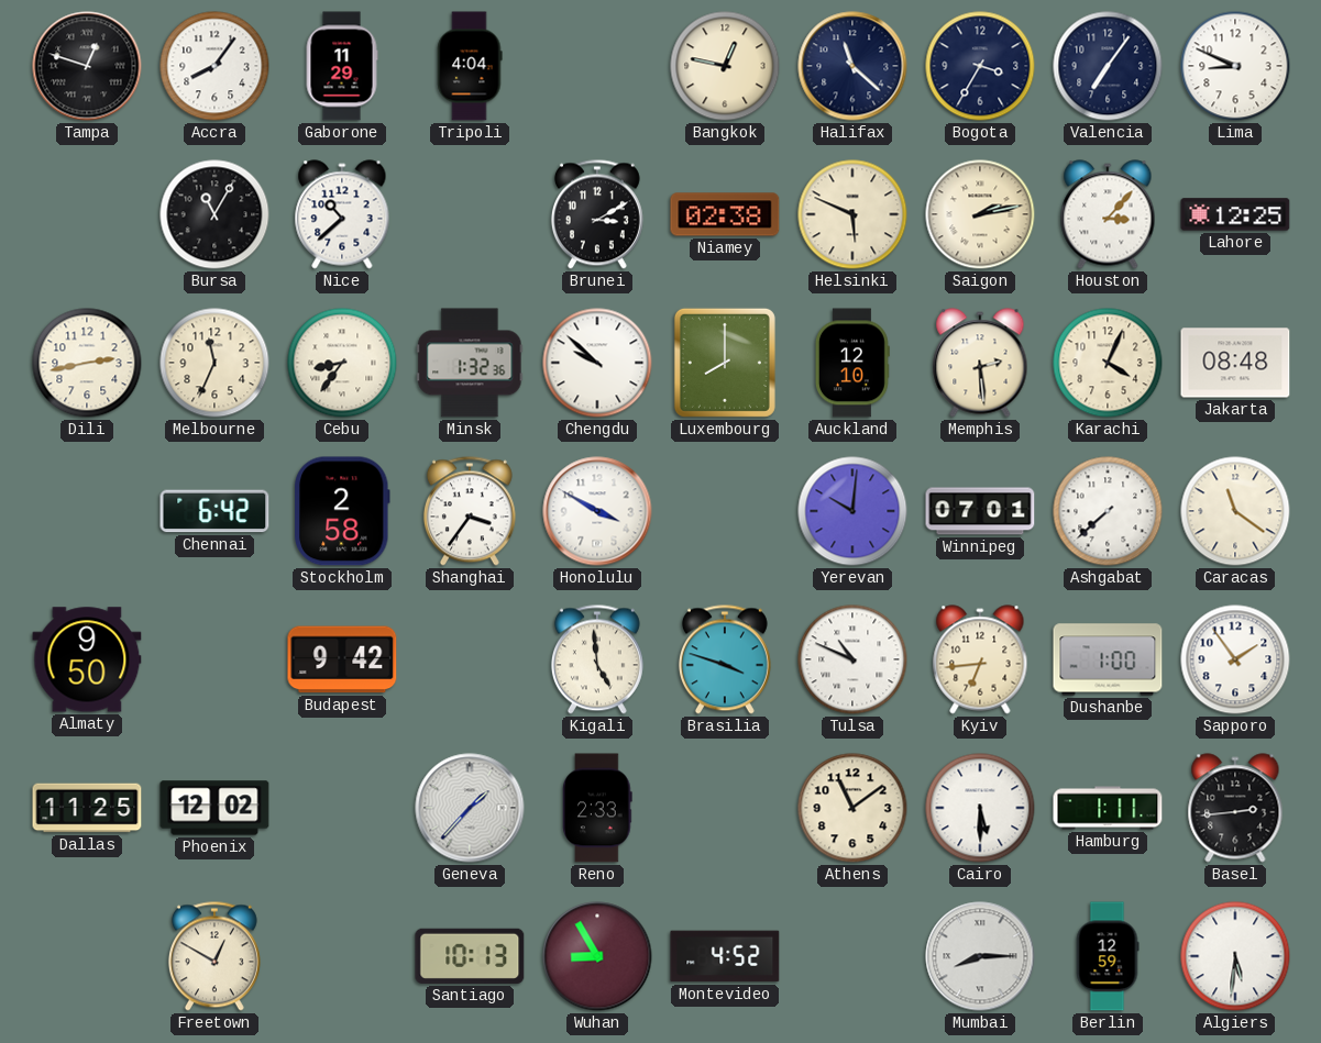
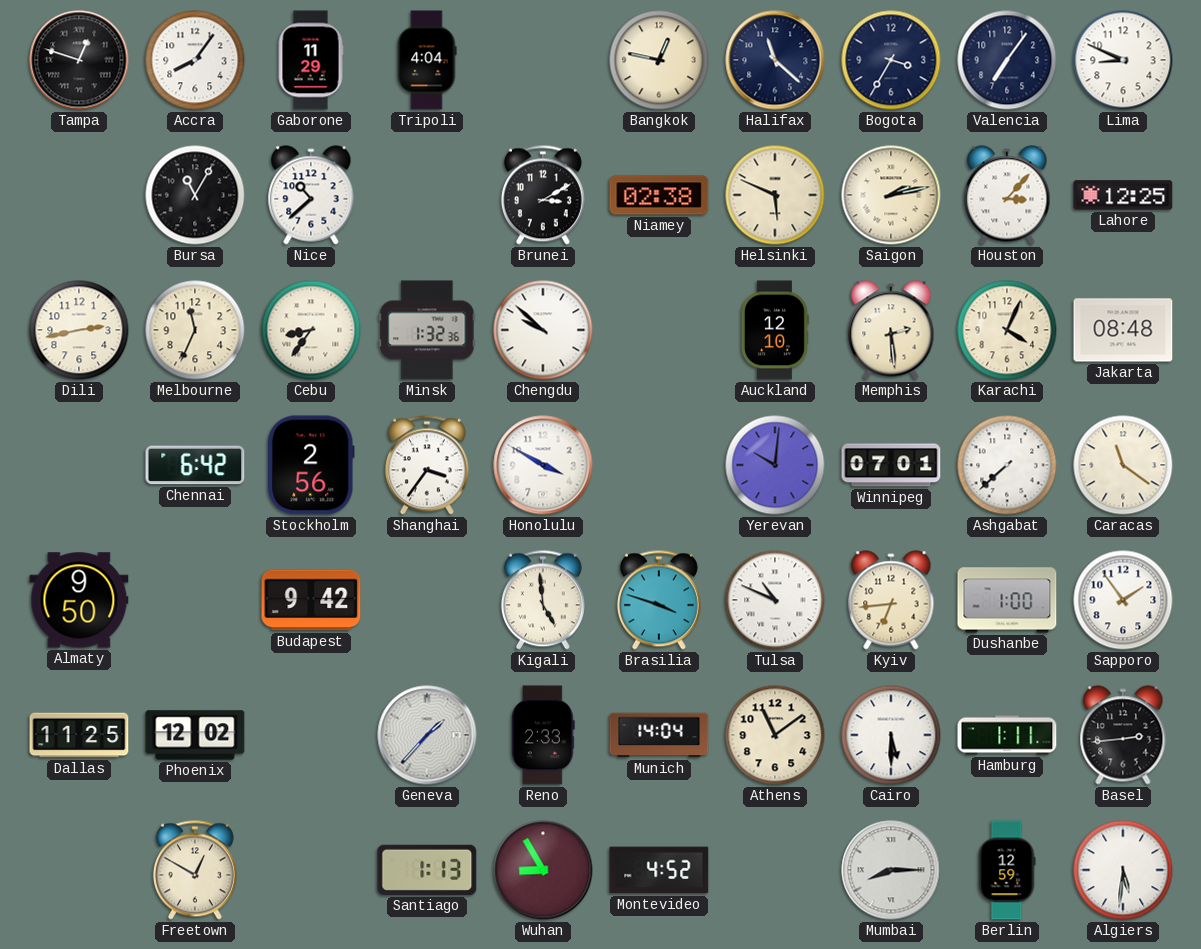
Luxembourg: 8:00 -> none
Stockholm: 2:58 -> 2:56
Munich: none -> 14:04
Santiago: 10:13 -> 1:13
